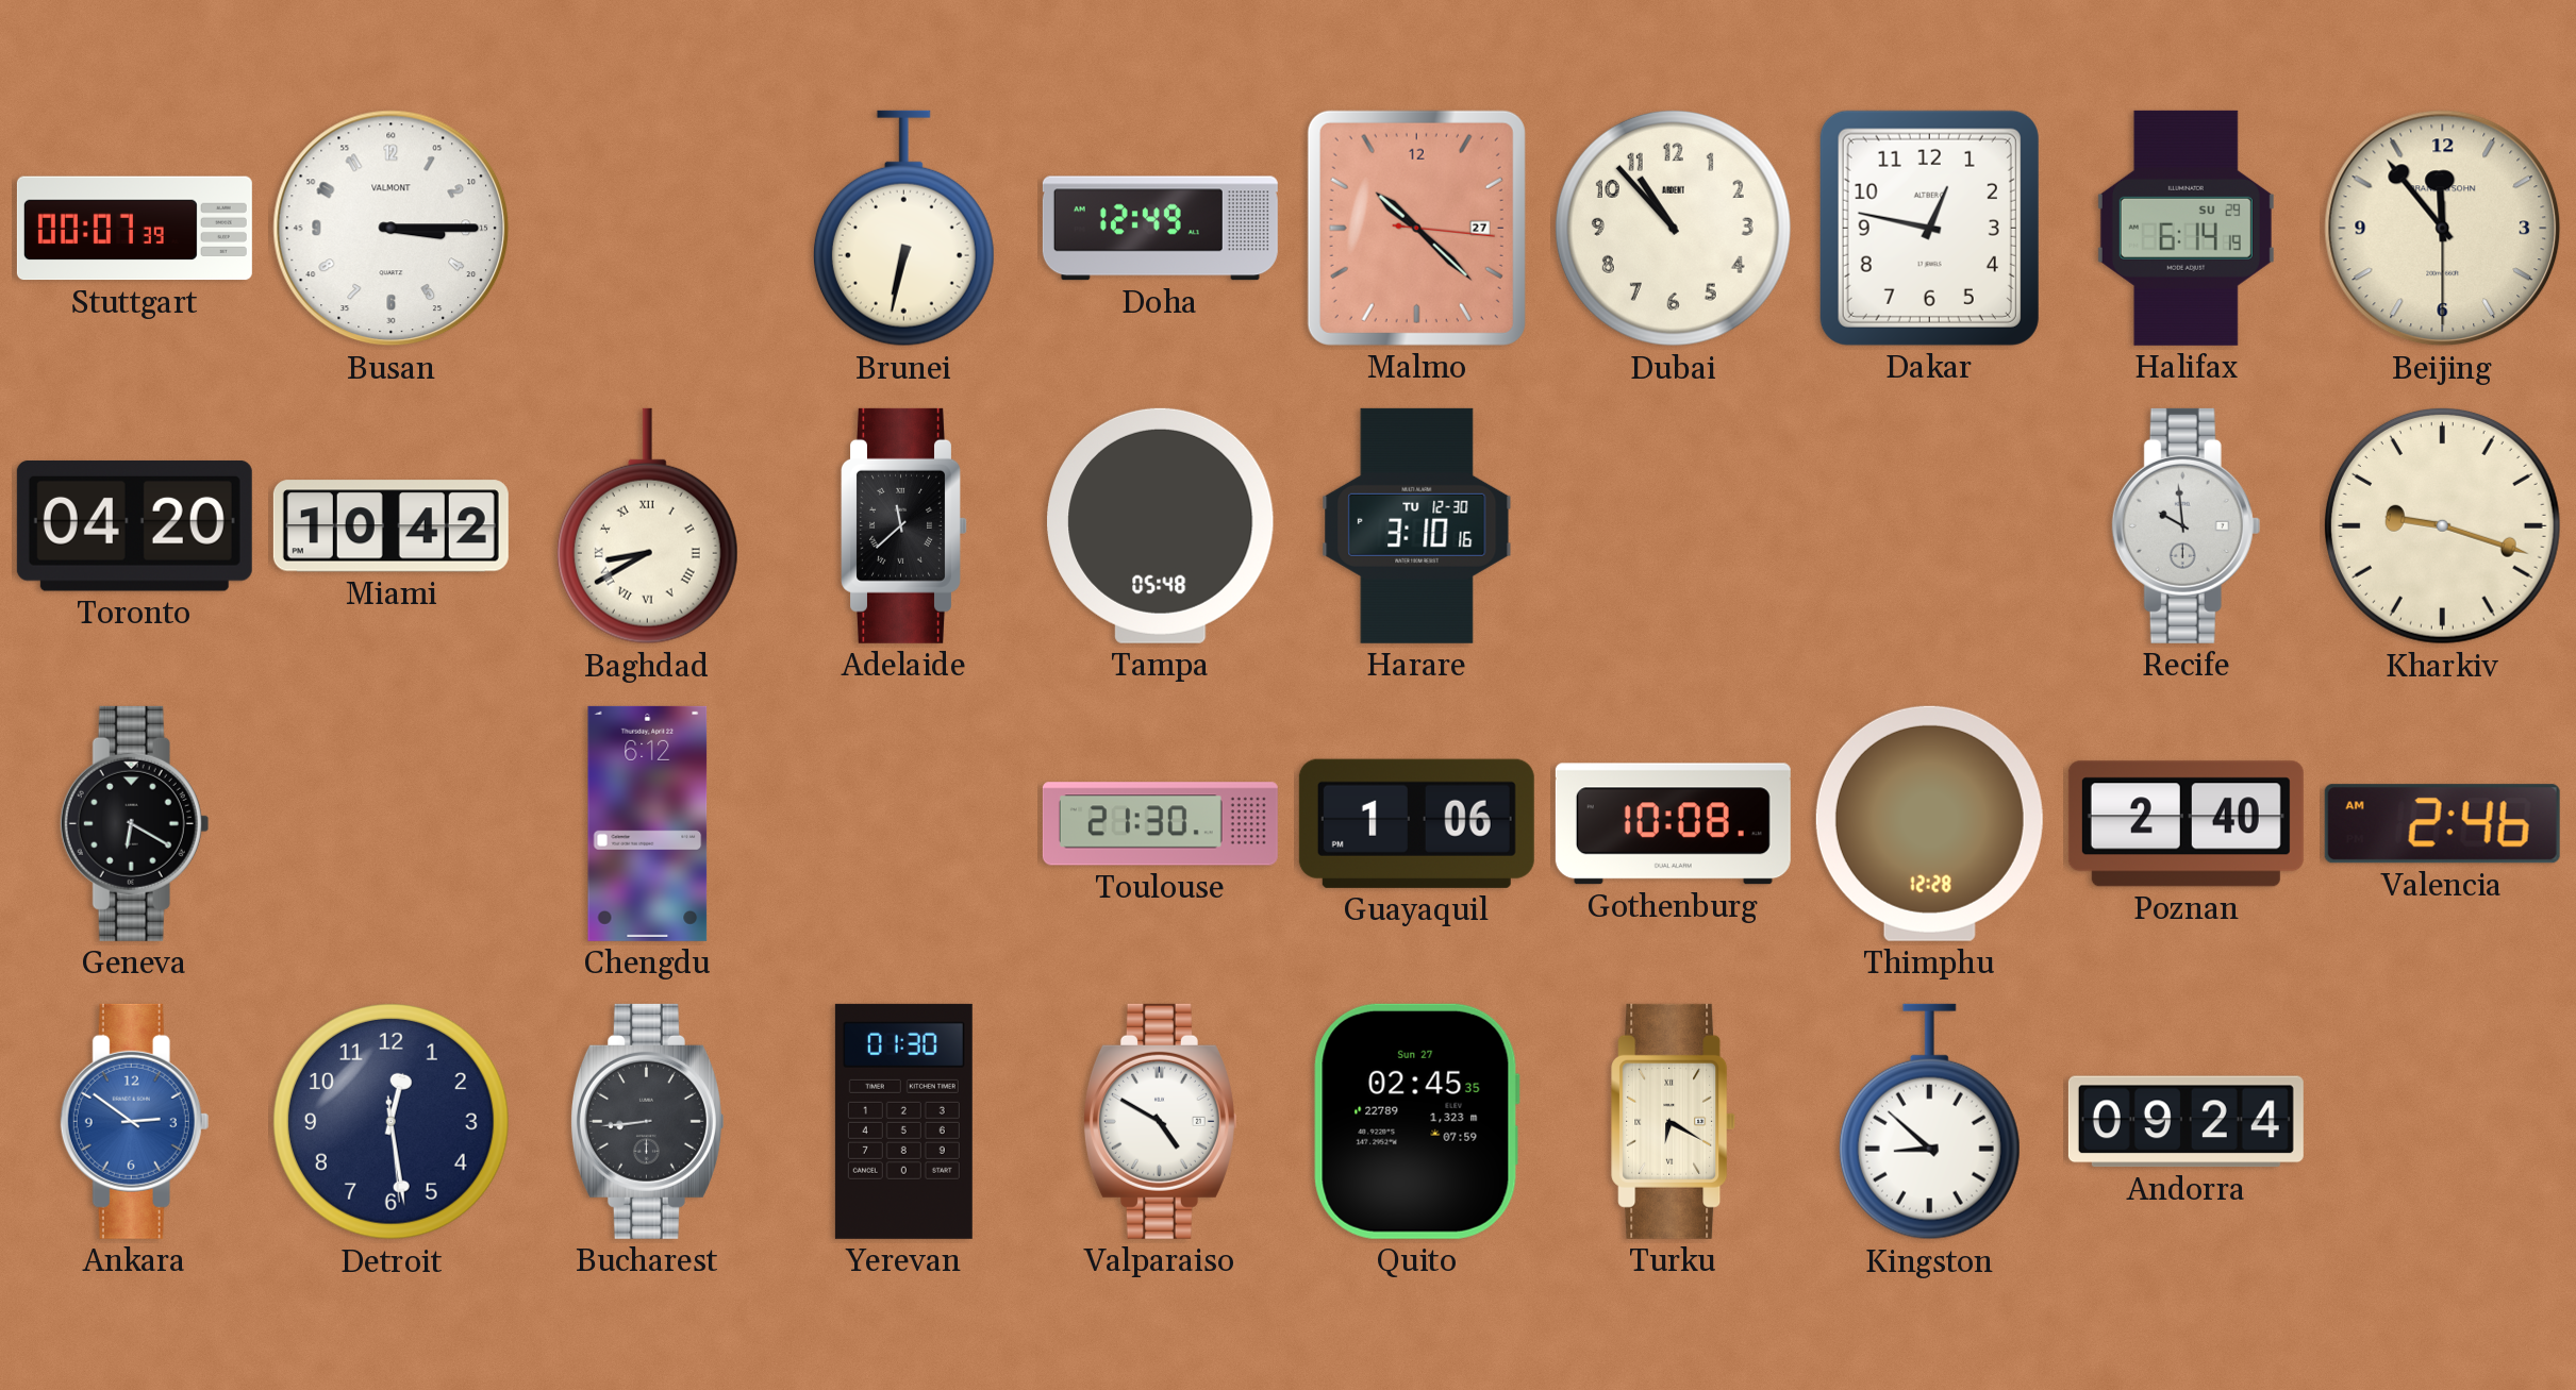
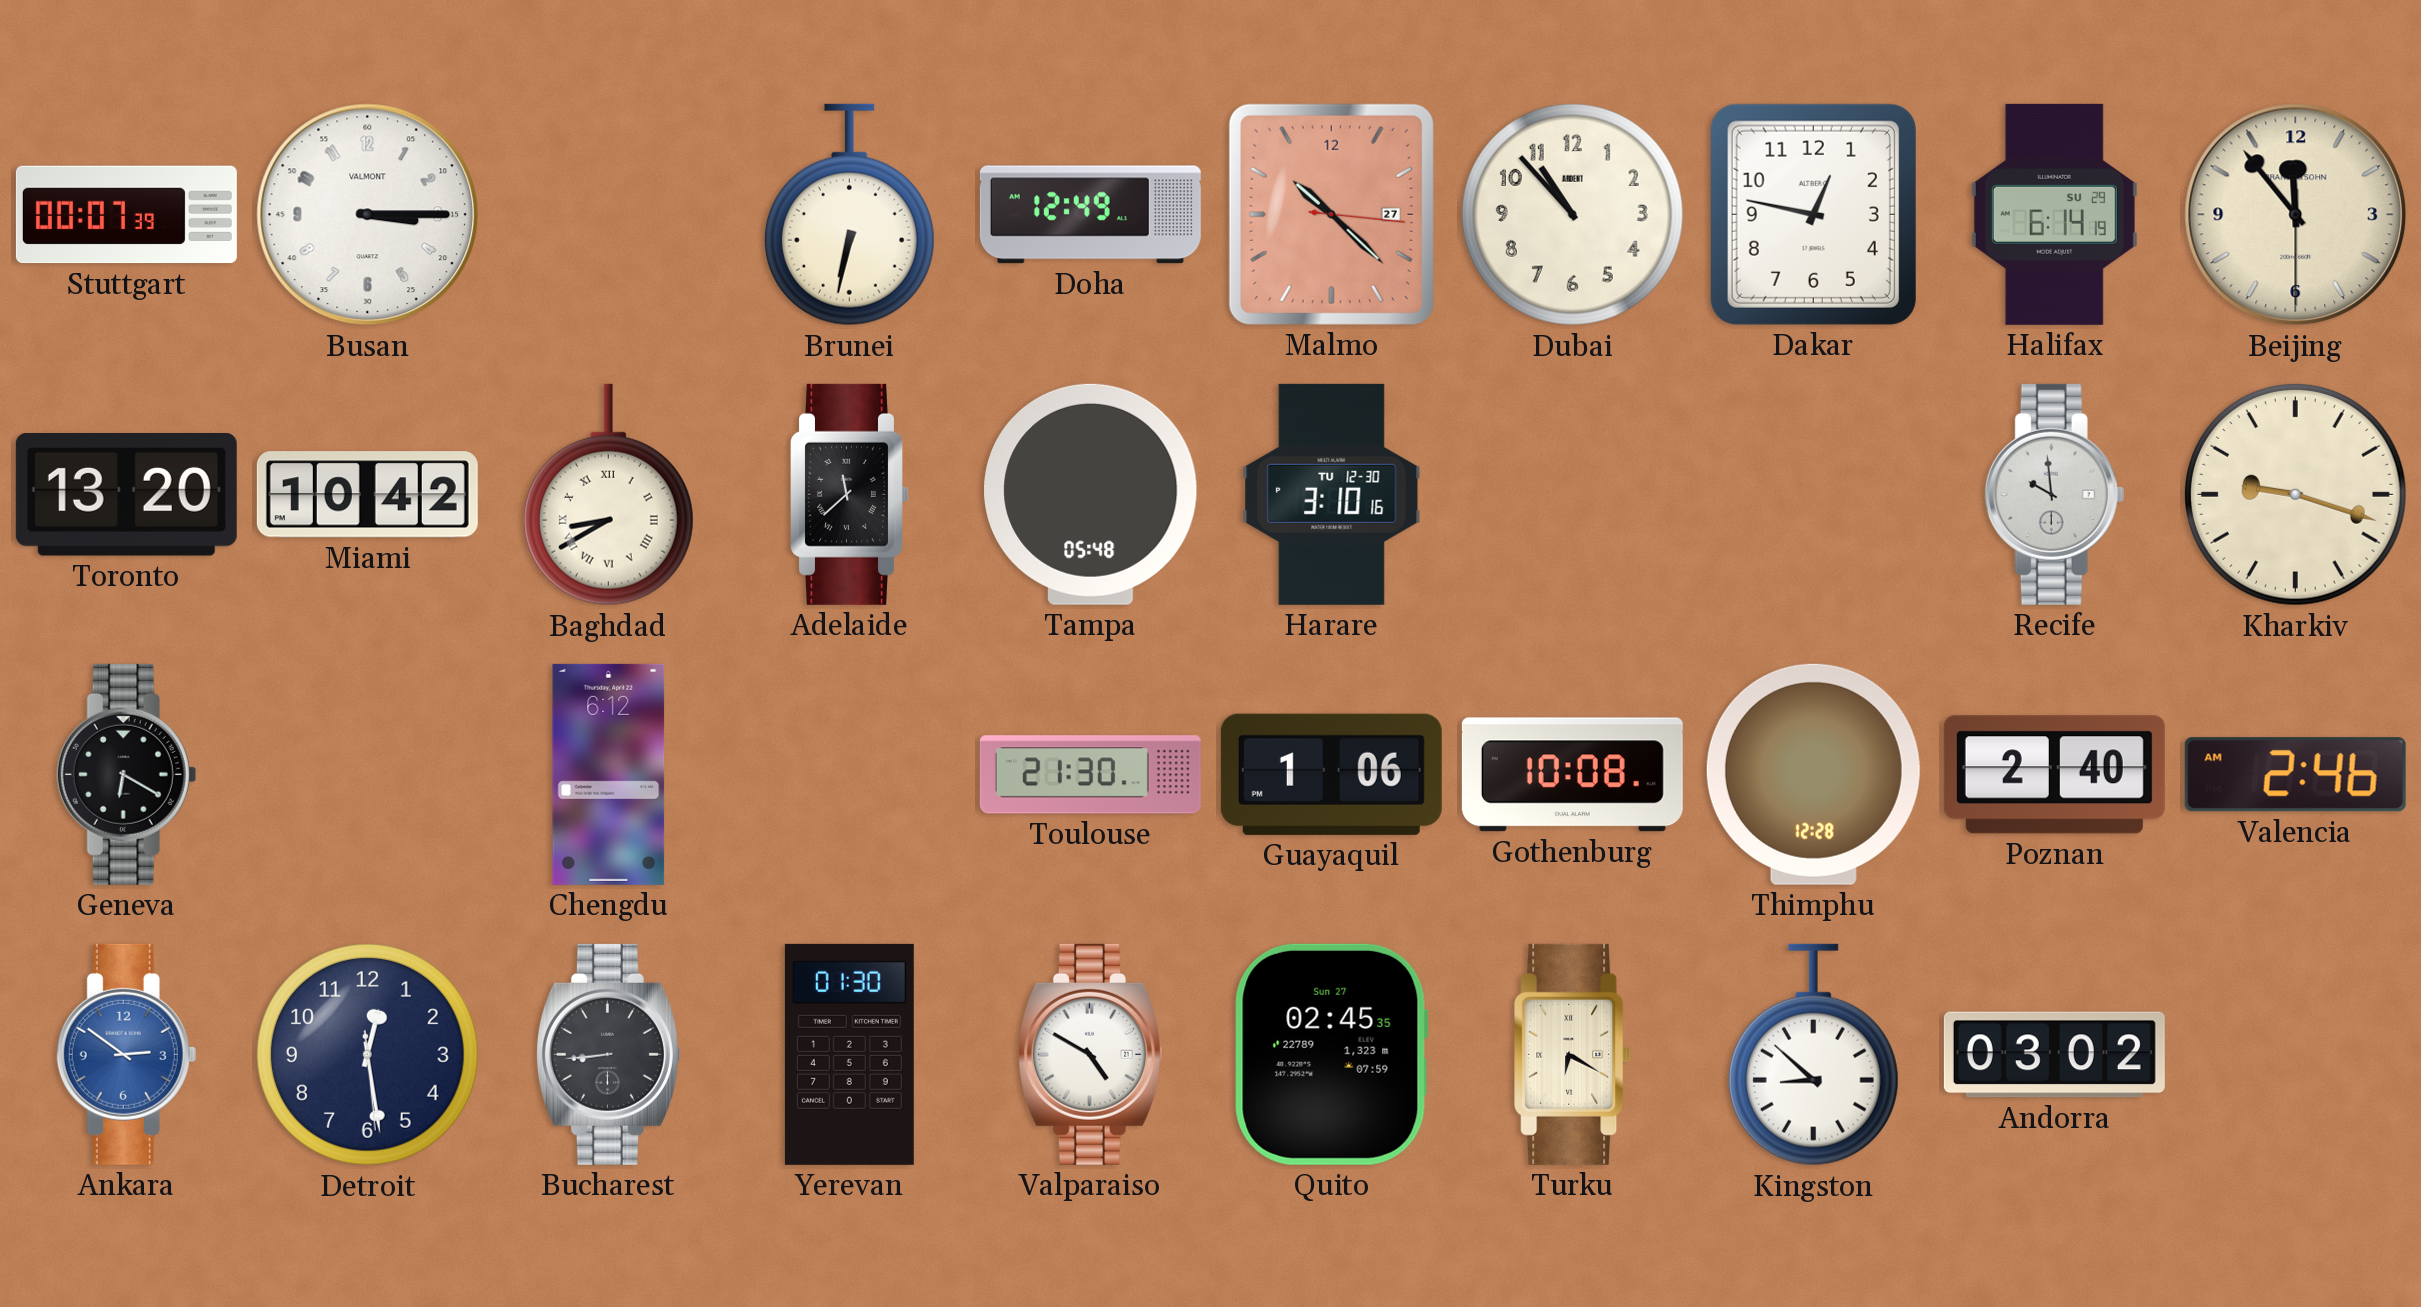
Toronto: 04:20 -> 13:20
Andorra: 09:24 -> 03:02
